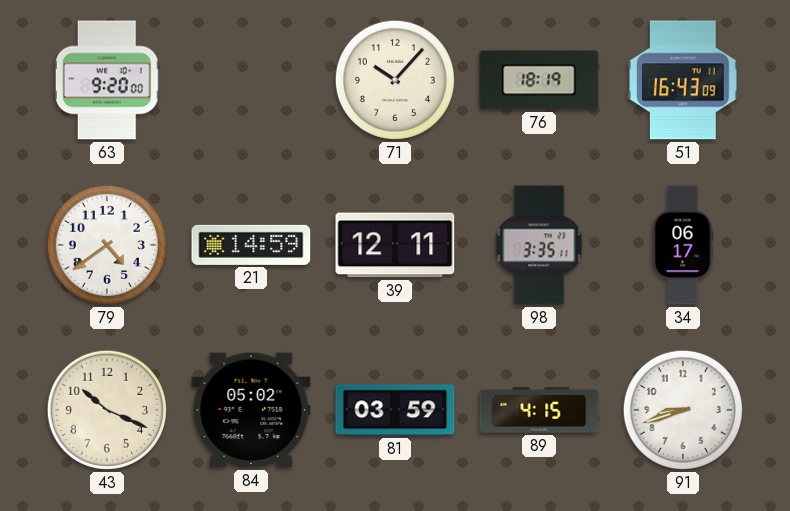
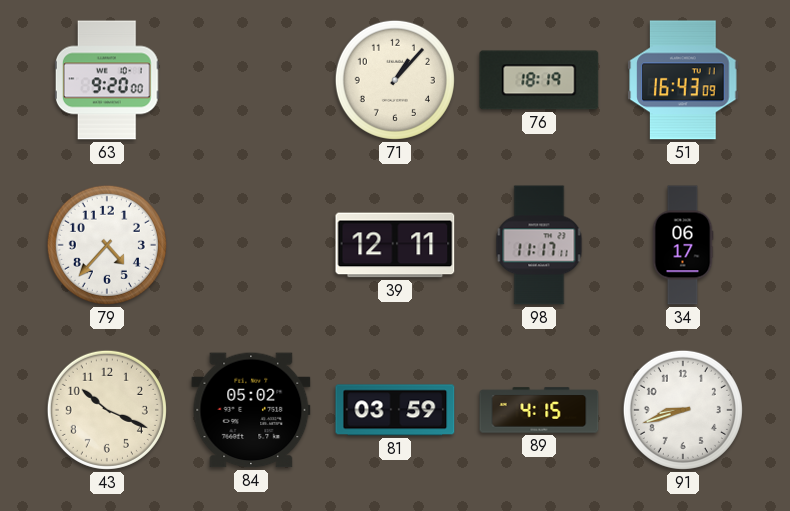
71: 10:07 -> 1:07
79: 4:39 -> 4:37
21: 14:59 -> none
98: 3:35 -> 11:17
